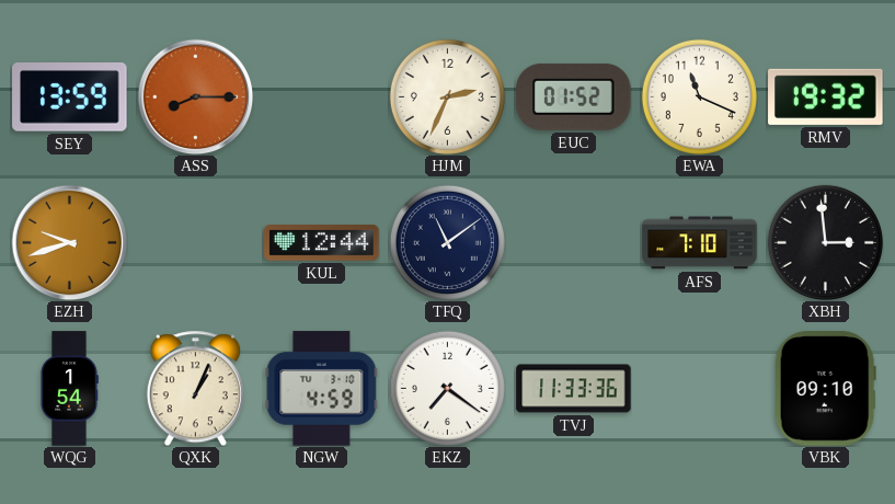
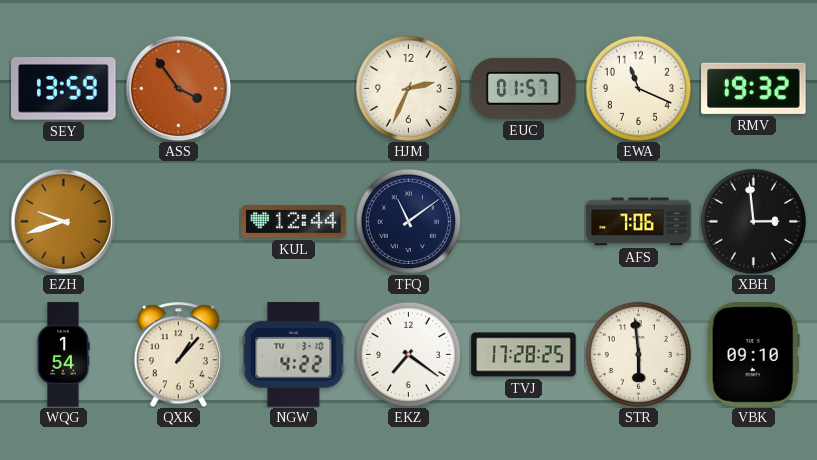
ASS: 8:15 -> 3:54
EUC: 01:52 -> 01:57
AFS: 7:10 -> 7:06
QXK: 1:04 -> 1:07
NGW: 4:59 -> 4:22
TVJ: 11:33 -> 17:28
STR: none -> 5:59
